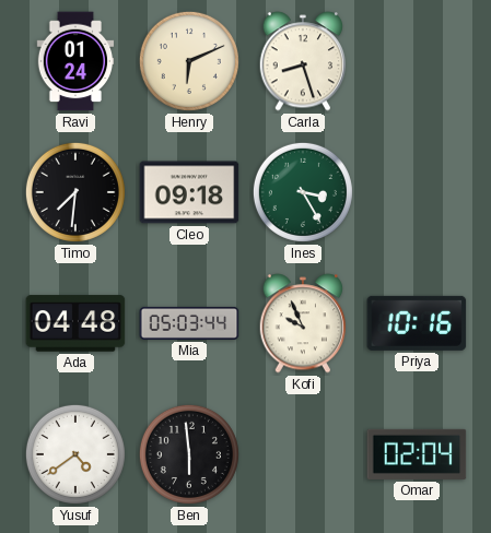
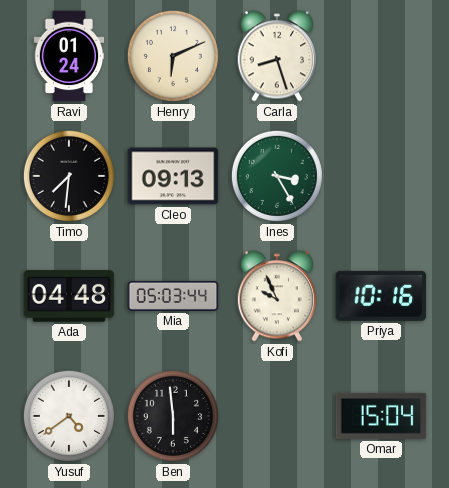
Cleo: 09:18 -> 09:13
Omar: 02:04 -> 15:04
